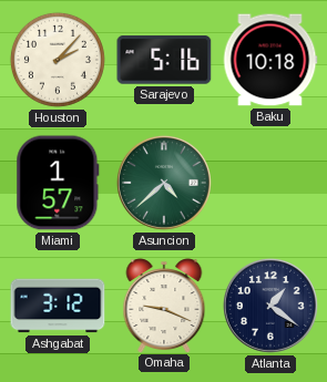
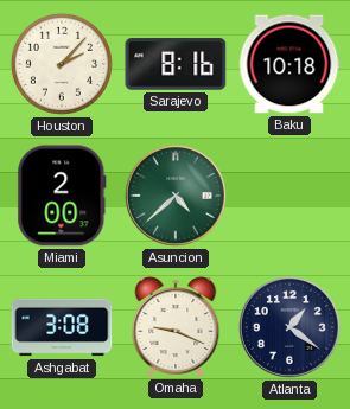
Sarajevo: 5:16 -> 8:16
Miami: 1:57 -> 2:00
Ashgabat: 3:12 -> 3:08
